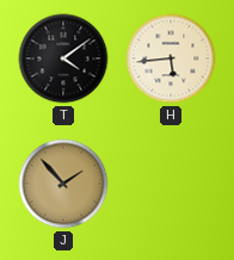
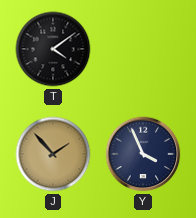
H: 5:44 -> none
Y: none -> 3:56
